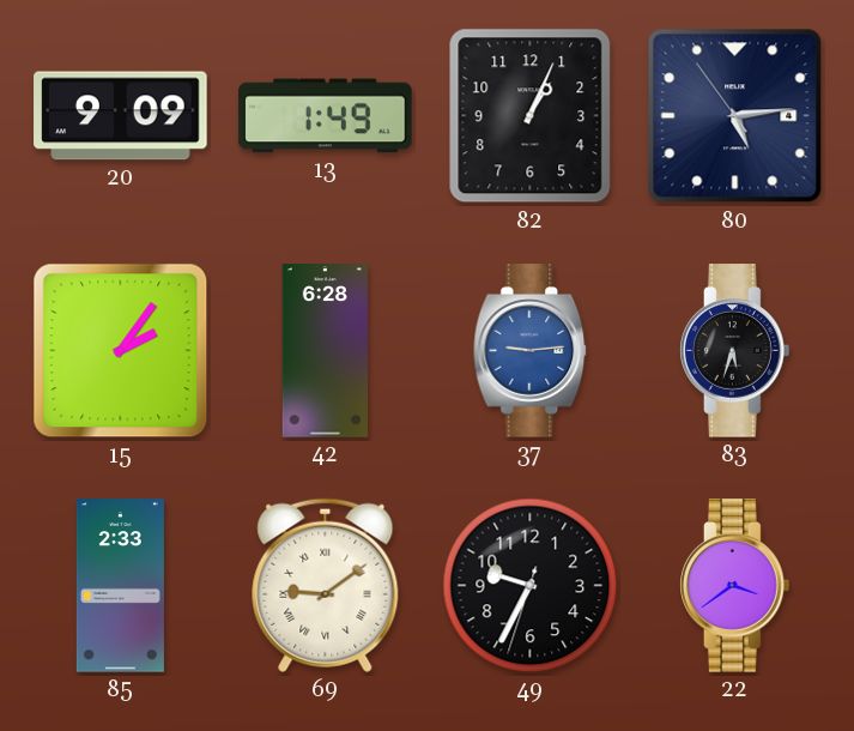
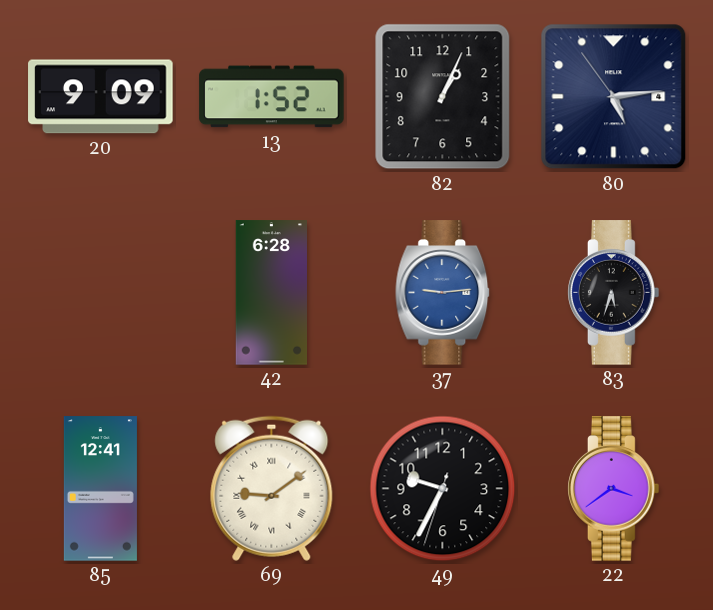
13: 1:49 -> 1:52
15: 2:06 -> none
85: 2:33 -> 12:41
